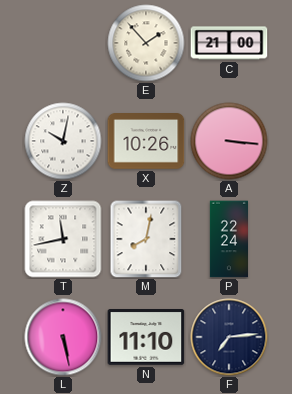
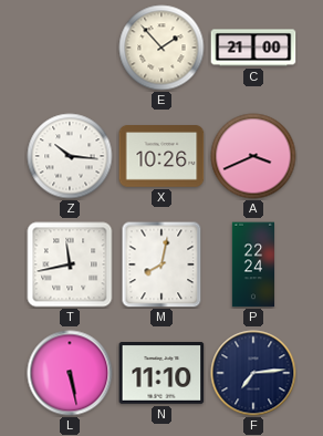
Z: 10:02 -> 10:16
A: 3:16 -> 3:41
